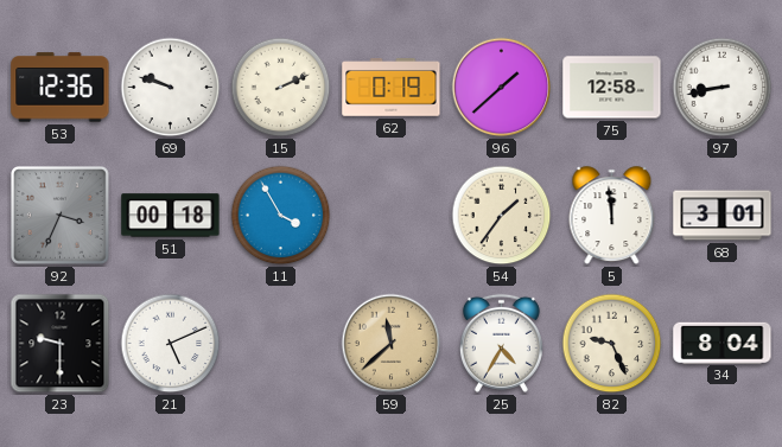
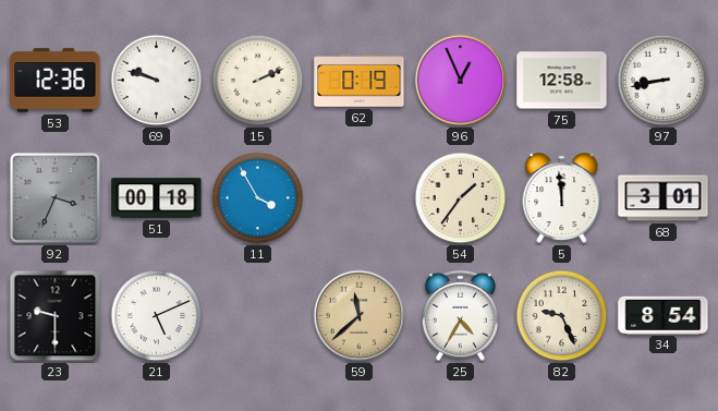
96: 1:38 -> 12:56
34: 8:04 -> 8:54
